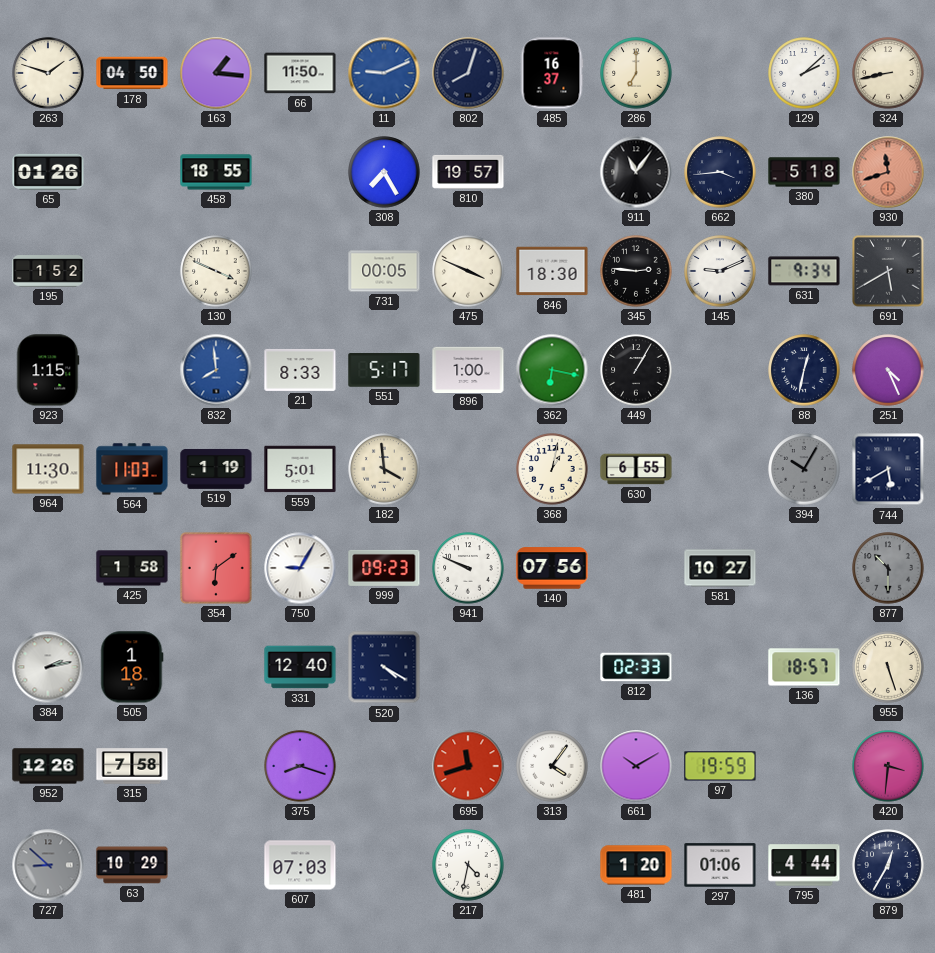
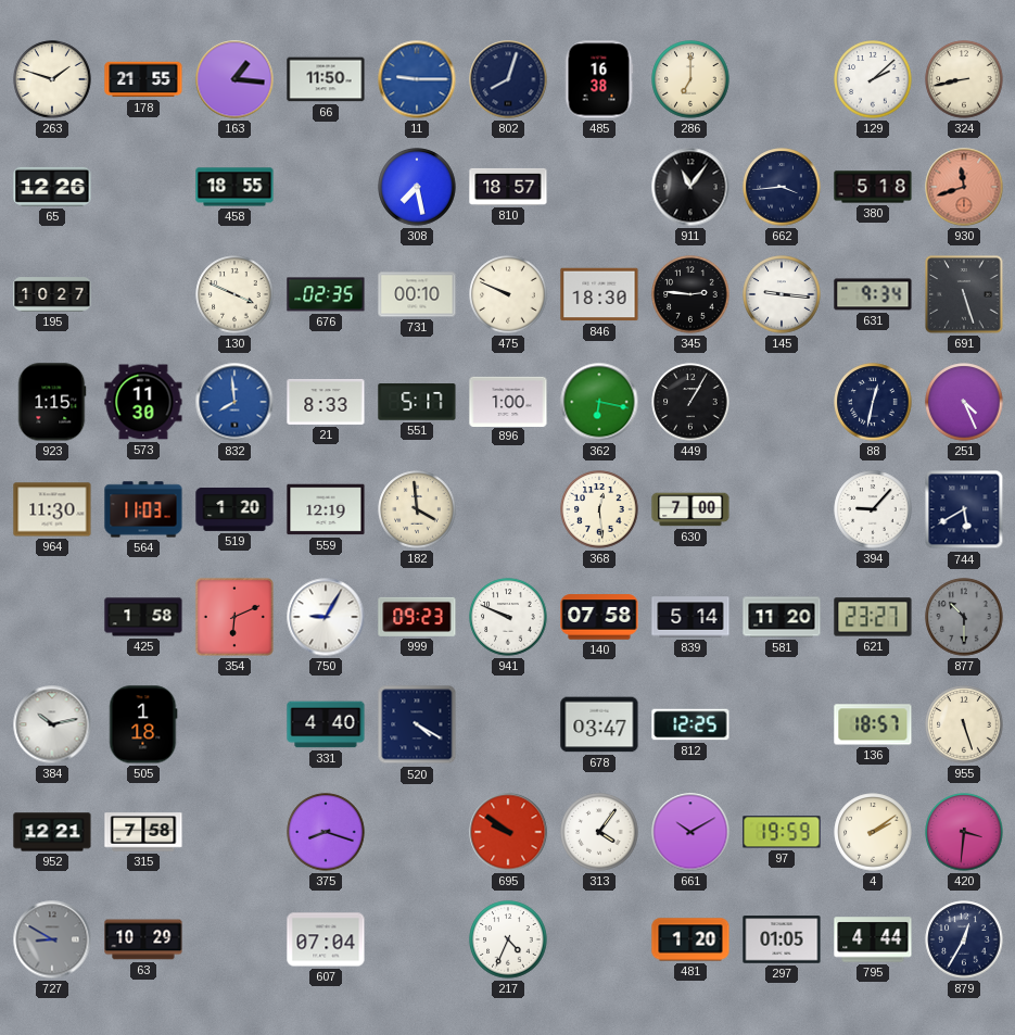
178: 04:50 -> 21:55
11: 9:11 -> 9:15
485: 16:37 -> 16:38
65: 01:26 -> 12:26
308: 7:25 -> 7:28
810: 19:57 -> 18:57
195: 1:52 -> 10:27
676: none -> 02:35
731: 00:05 -> 00:10
475: 3:49 -> 9:49
145: 9:11 -> 9:16
691: 5:40 -> 5:27
573: none -> 11:30
519: 1:19 -> 1:20
559: 5:01 -> 12:19
368: 1:02 -> 12:29
630: 6:55 -> 7:00
394: 10:05 -> 9:07
394 dial: grey -> white
354: 6:09 -> 6:11
140: 07:56 -> 07:58
839: none -> 5:14
581: 10:27 -> 11:20
621: none -> 23:27
384: 2:13 -> 10:13
331: 12:40 -> 4:40
678: none -> 03:47
812: 02:33 -> 12:25
952: 12:26 -> 12:21
695: 11:42 -> 9:51
4: none -> 2:09
727: 8:52 -> 8:50
607: 07:03 -> 07:04
217: 4:32 -> 4:34
297: 01:06 -> 01:05
